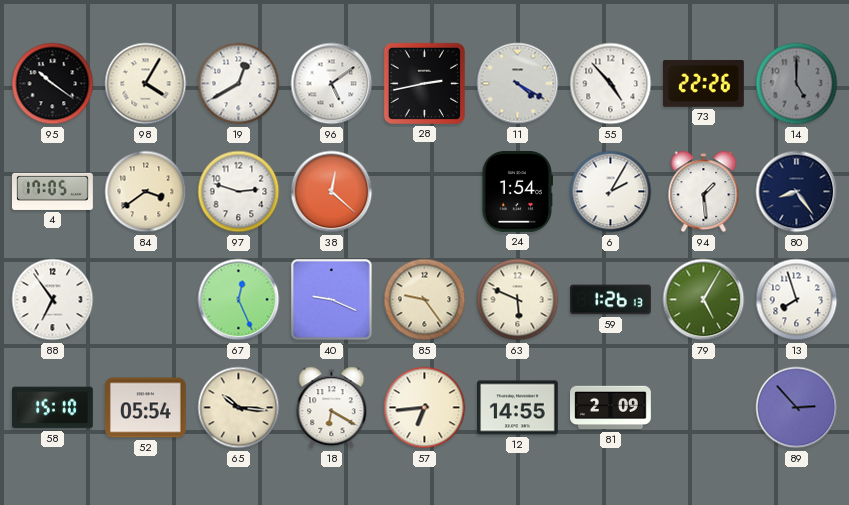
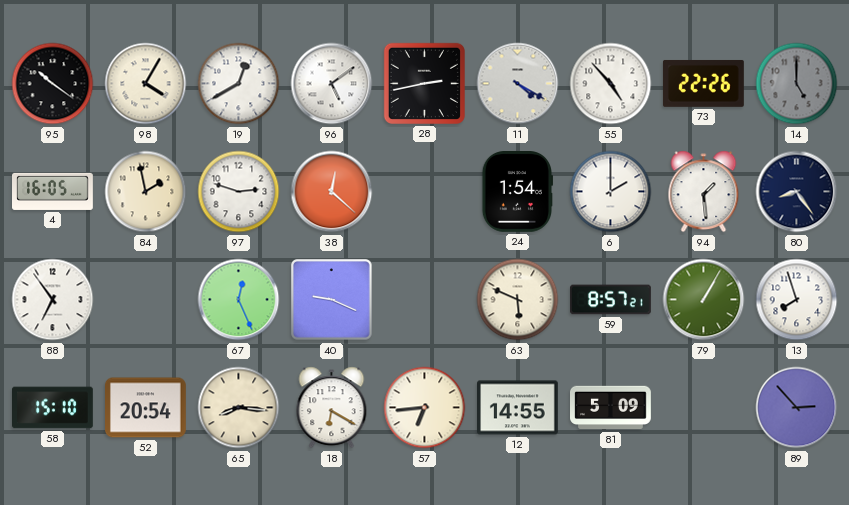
4: 17:05 -> 16:05
84: 3:39 -> 1:58
6: 2:05 -> 2:00
85: 9:24 -> none
59: 1:26 -> 8:57
79: 5:05 -> 1:05
52: 05:54 -> 20:54
65: 10:16 -> 8:16
81: 2:09 -> 5:09
